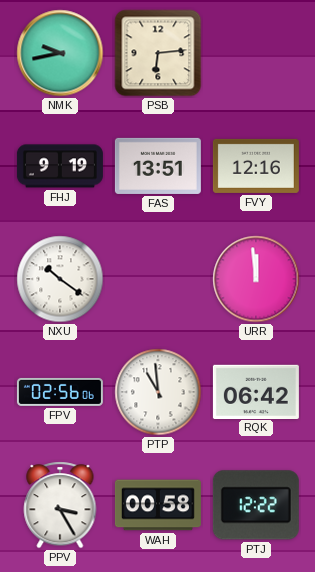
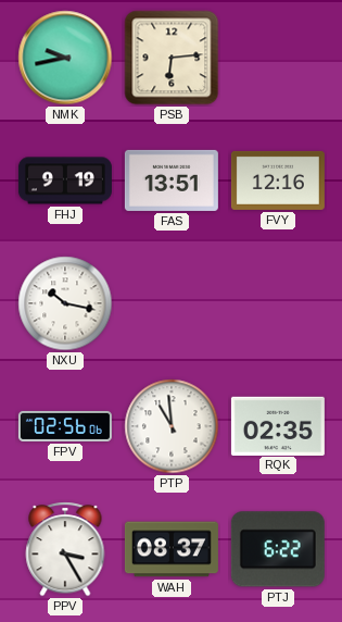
NXU: 10:21 -> 10:17
URR: 11:59 -> none
RQK: 06:42 -> 02:35
WAH: 00:58 -> 08:37
PTJ: 12:22 -> 6:22
